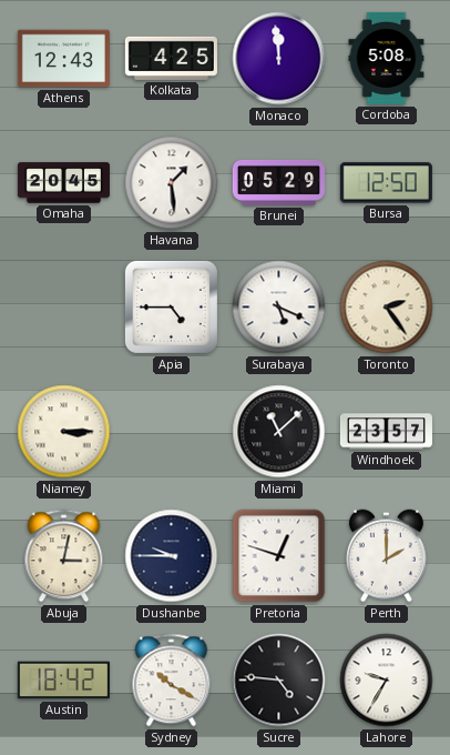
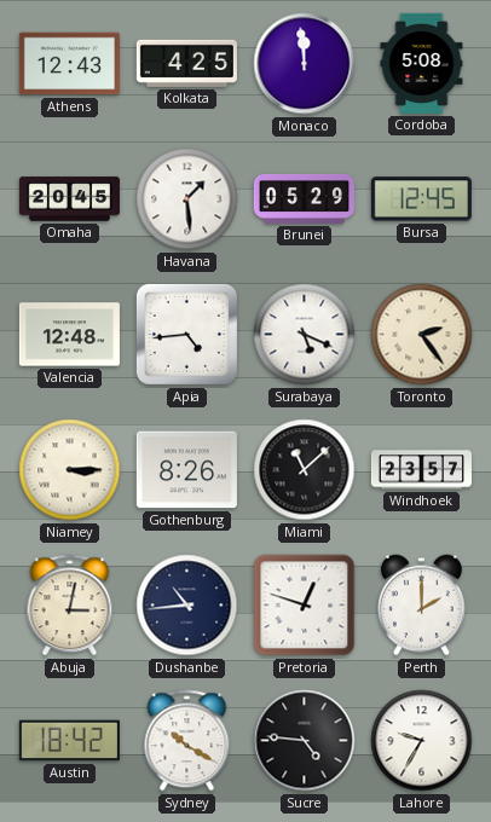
Bursa: 12:50 -> 12:45
Valencia: none -> 12:48
Apia: 4:45 -> 4:44
Gothenburg: none -> 8:26
Dushanbe: 9:45 -> 10:44
